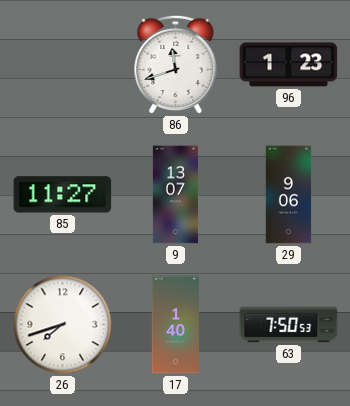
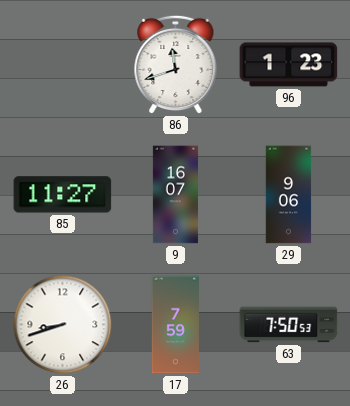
9: 13:07 -> 16:07
26: 7:42 -> 8:42
17: 1:40 -> 7:59
